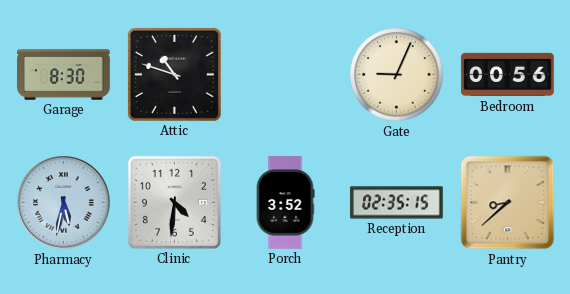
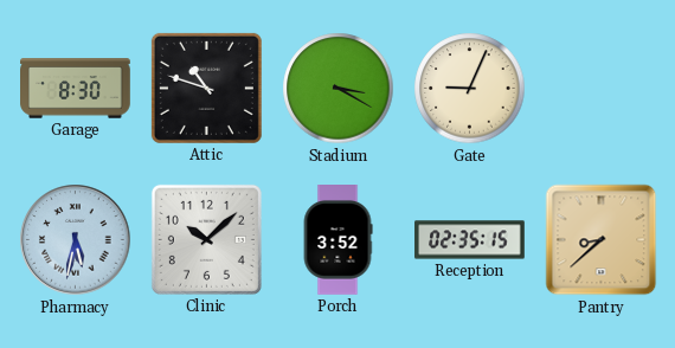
Stadium: none -> 3:20
Bedroom: 00:56 -> none
Clinic: 4:31 -> 10:08
